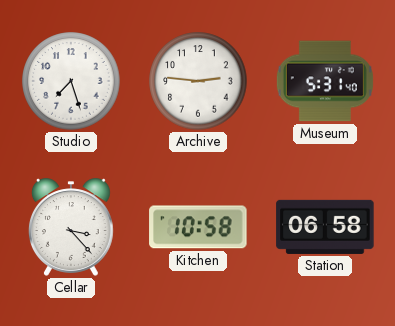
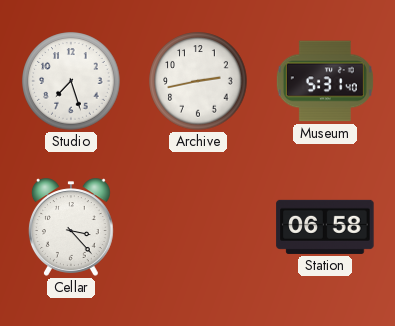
Archive: 2:46 -> 2:43
Kitchen: 10:58 -> none
